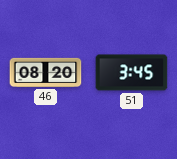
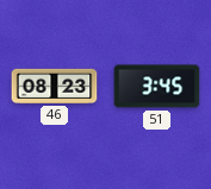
46: 08:20 -> 08:23
